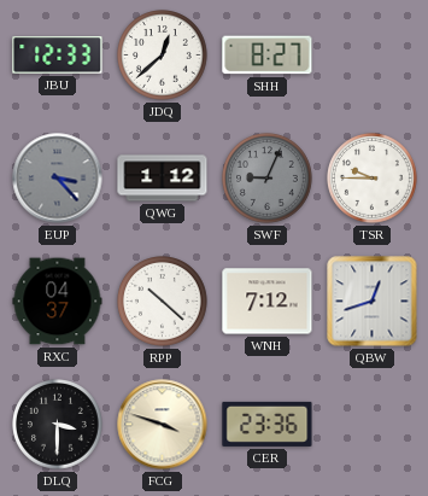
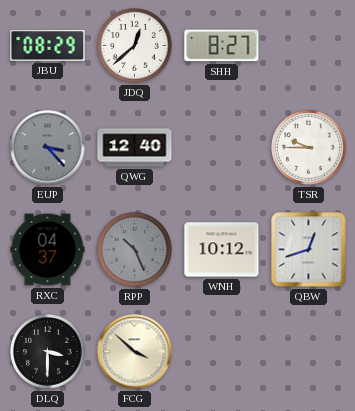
JBU: 12:33 -> 08:29
QWG: 1:12 -> 12:40
SWF: 9:04 -> none
RPP: 10:22 -> 10:26
RPP dial: white -> grey
WNH: 7:12 -> 10:12
FCG: 3:48 -> 3:52
CER: 23:36 -> none
